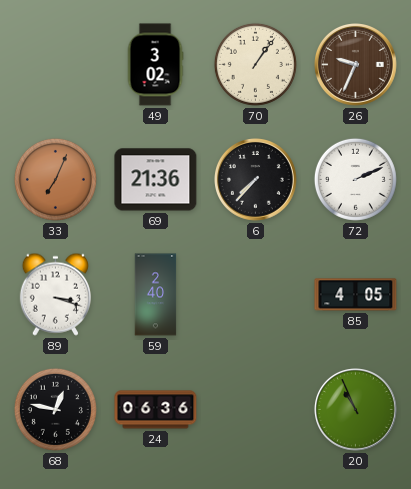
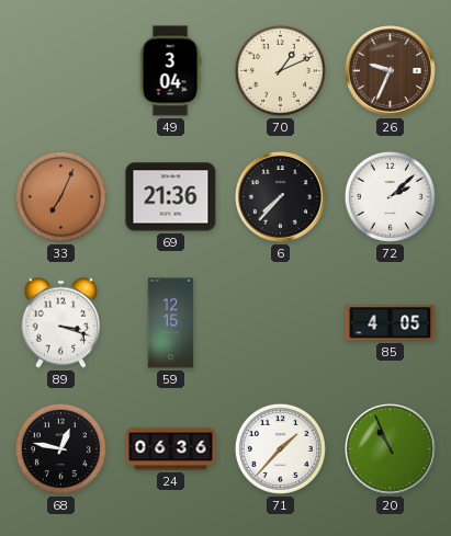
49: 3:02 -> 3:04
70: 1:06 -> 1:11
72: 2:11 -> 2:08
59: 2:40 -> 12:15
71: none -> 1:37
